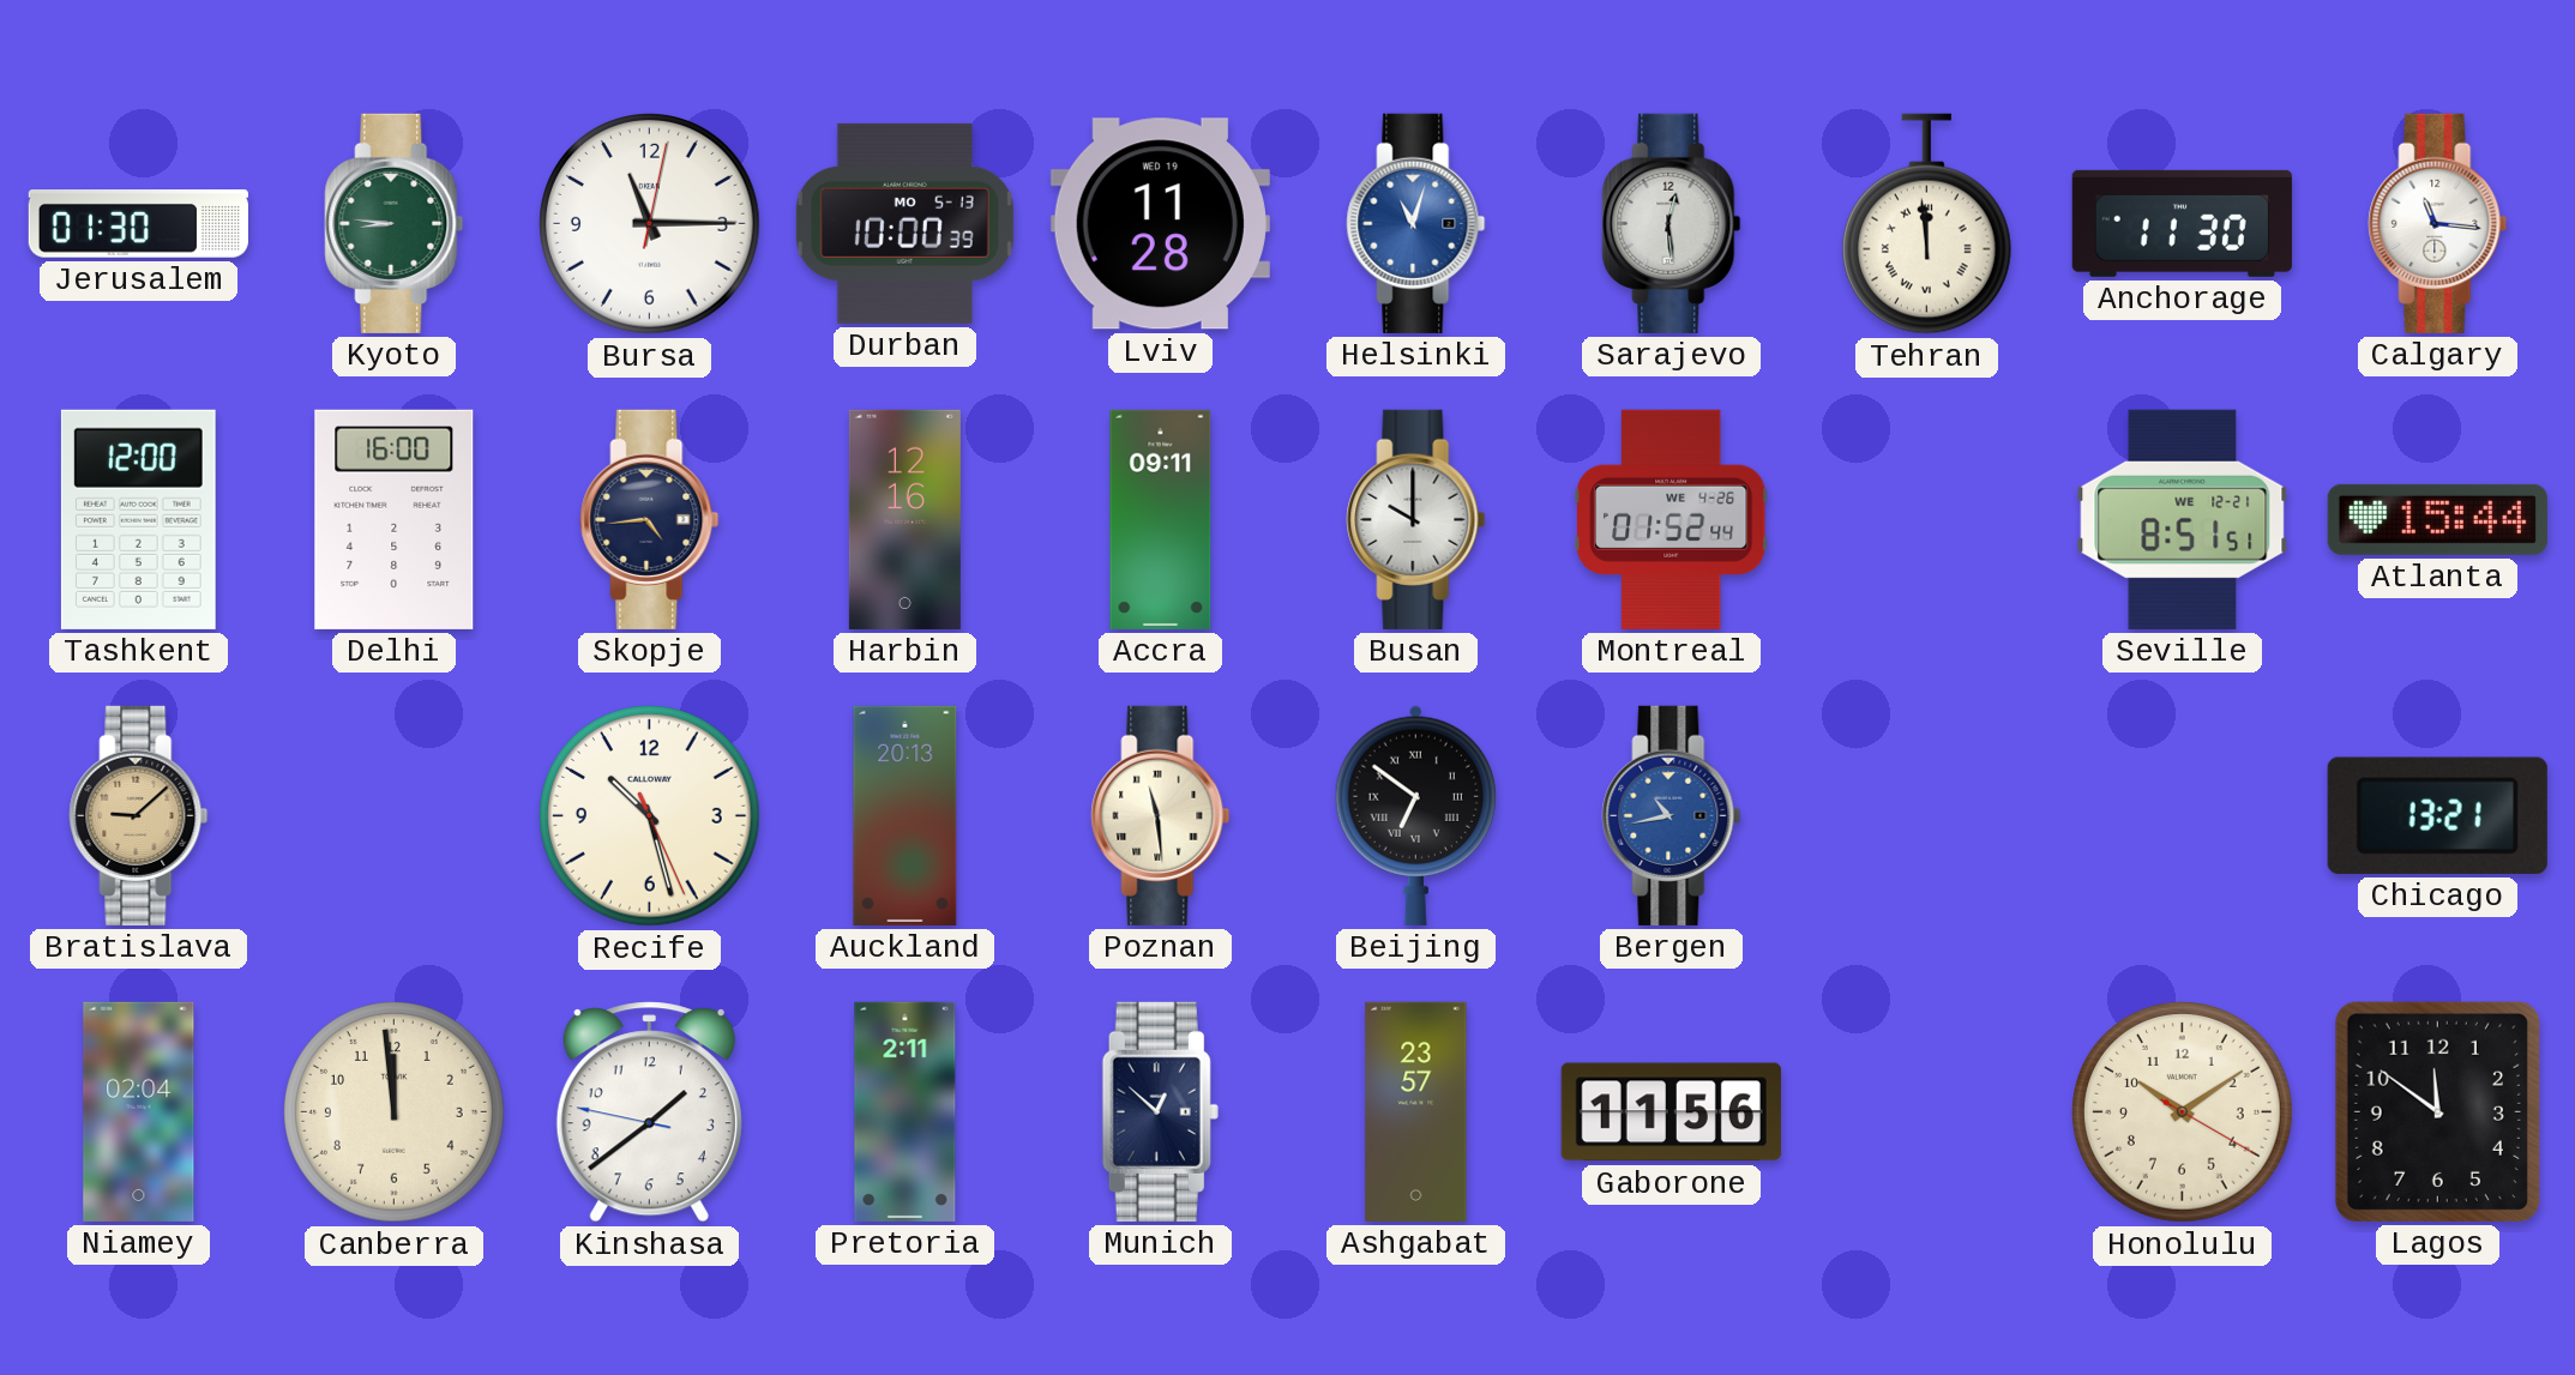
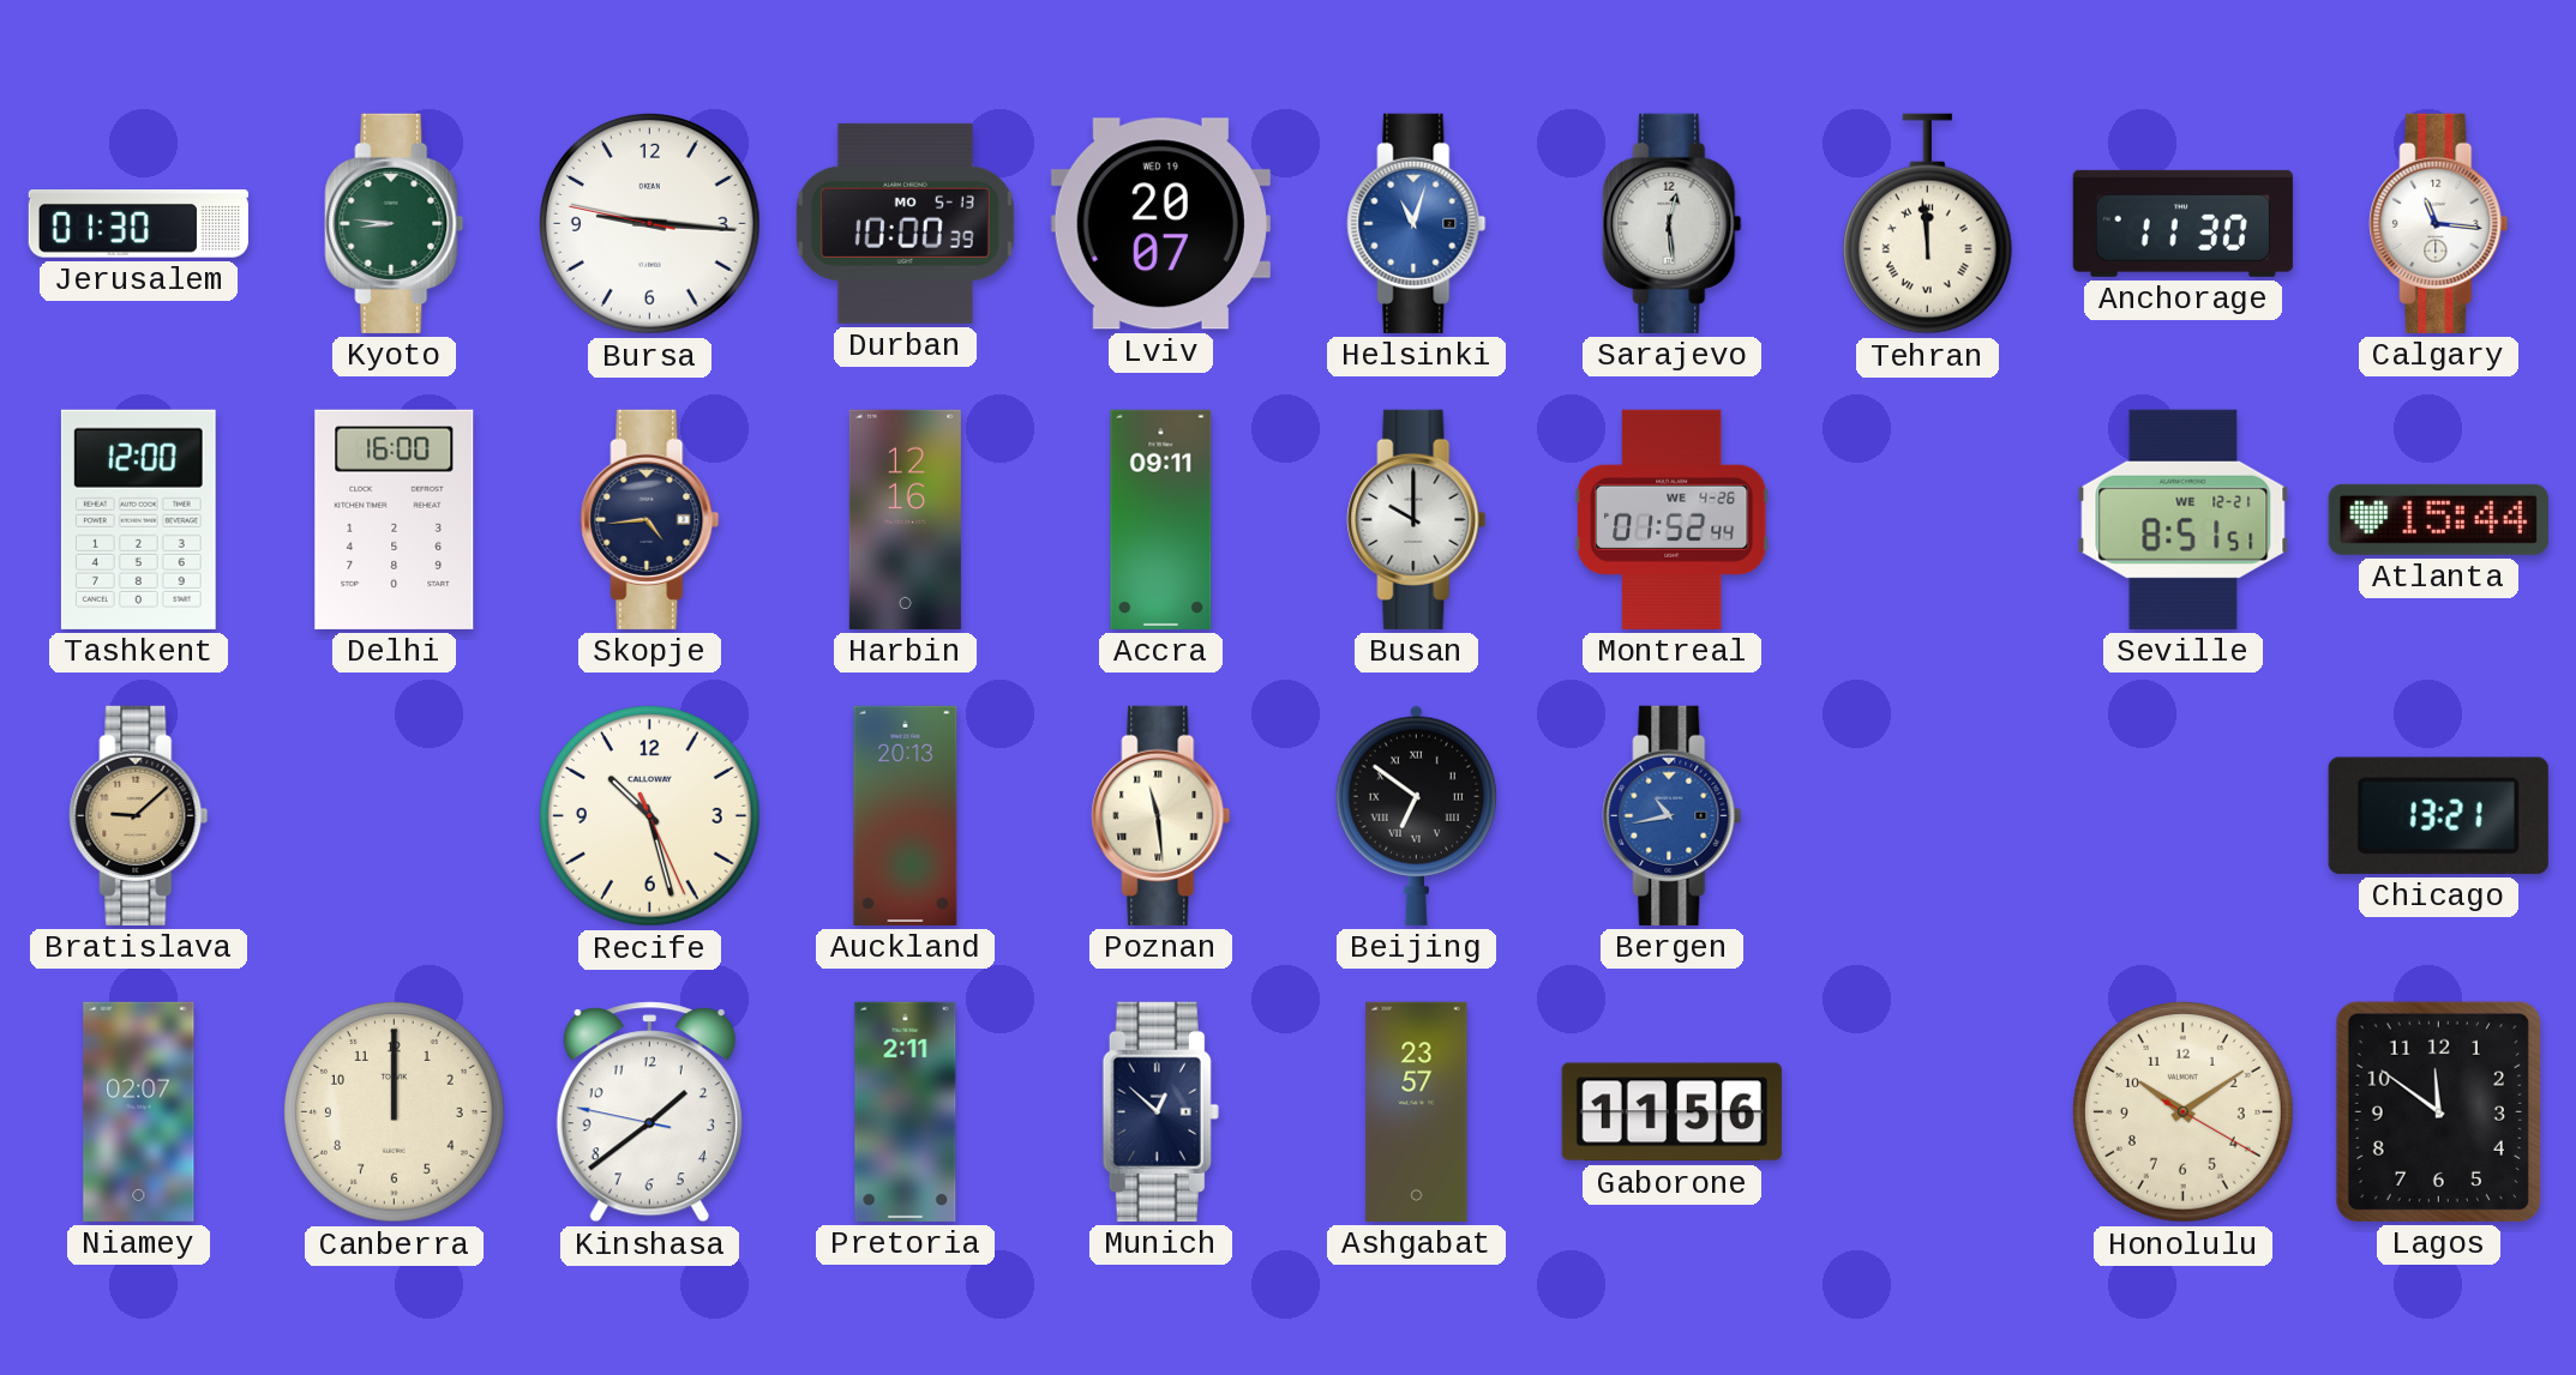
Bursa: 11:15 -> 9:15
Lviv: 11:28 -> 20:07
Niamey: 02:04 -> 02:07
Canberra: 11:59 -> 12:00
